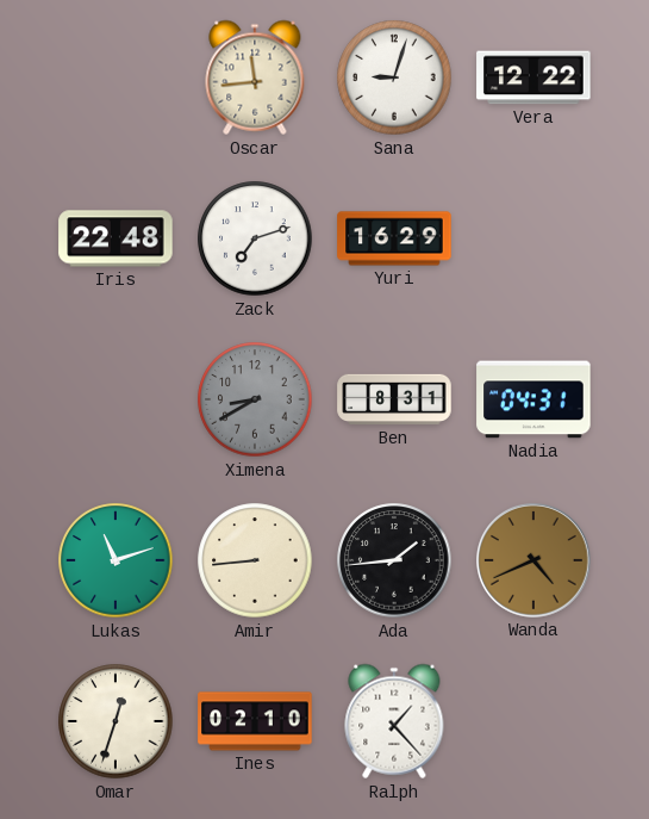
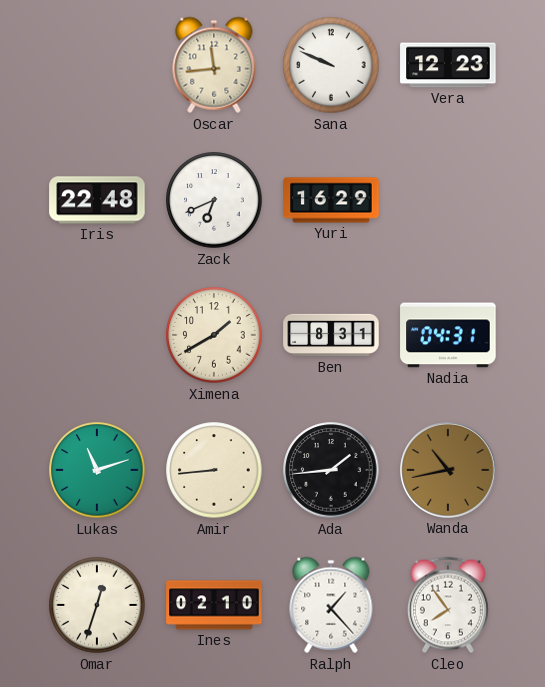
Sana: 9:03 -> 9:49
Vera: 12:22 -> 12:23
Zack: 7:12 -> 6:41
Ximena: 8:40 -> 1:40
Ximena dial: grey -> cream
Wanda: 4:41 -> 10:43
Cleo: none -> 7:54
